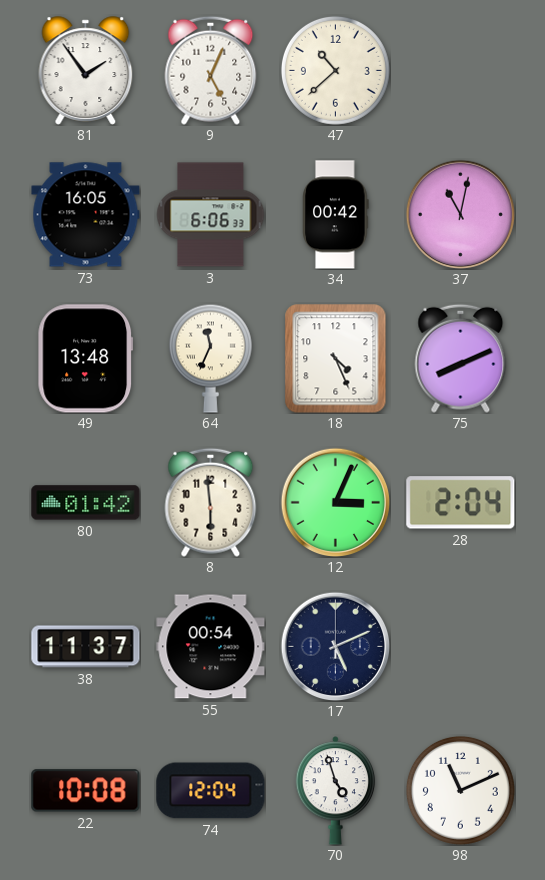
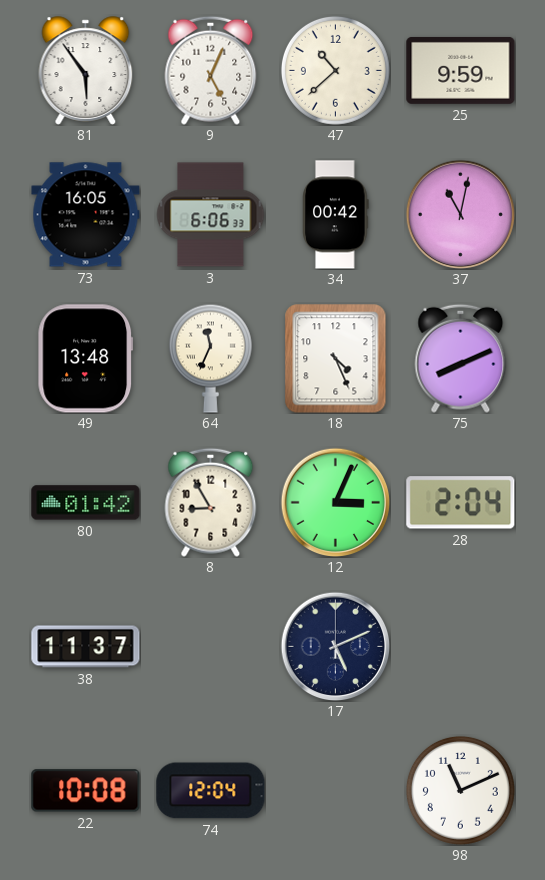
81: 1:54 -> 5:54
25: none -> 9:59
8: 5:59 -> 8:55
55: 00:54 -> none
70: 4:57 -> none
